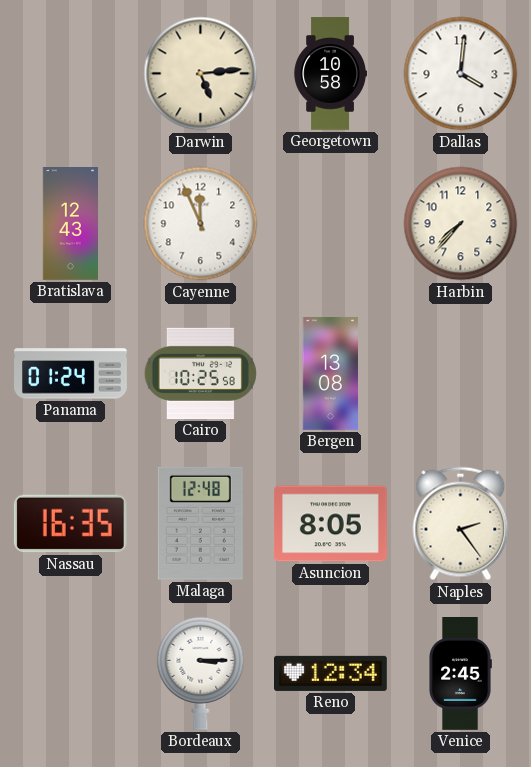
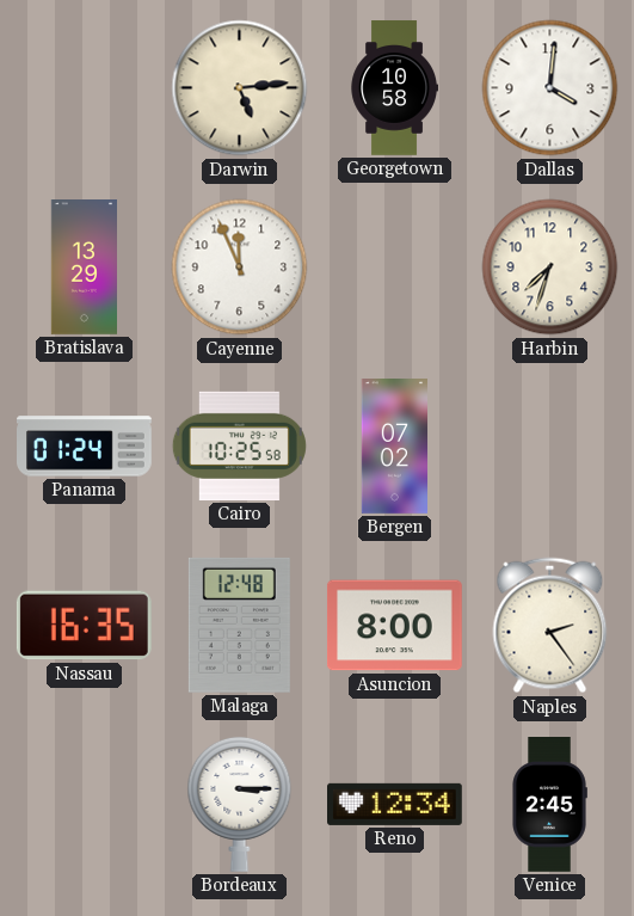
Bratislava: 12:43 -> 13:29
Harbin: 7:37 -> 7:33
Bergen: 13:08 -> 07:02
Asuncion: 8:05 -> 8:00
